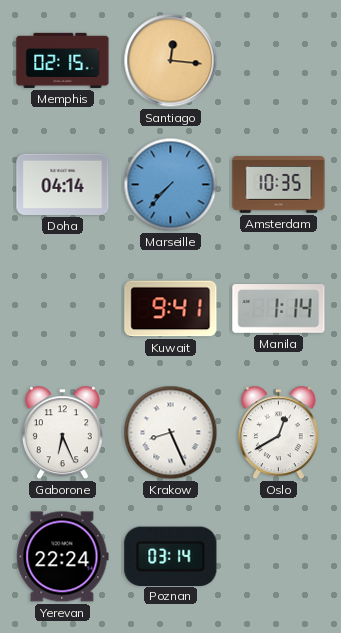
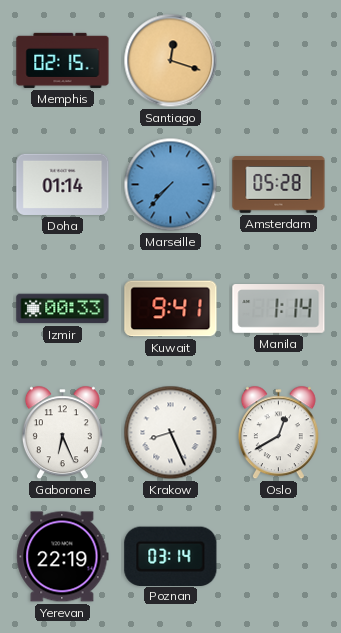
Santiago: 12:16 -> 12:18
Doha: 04:14 -> 01:14
Amsterdam: 10:35 -> 05:28
Izmir: none -> 00:33
Yerevan: 22:24 -> 22:19
